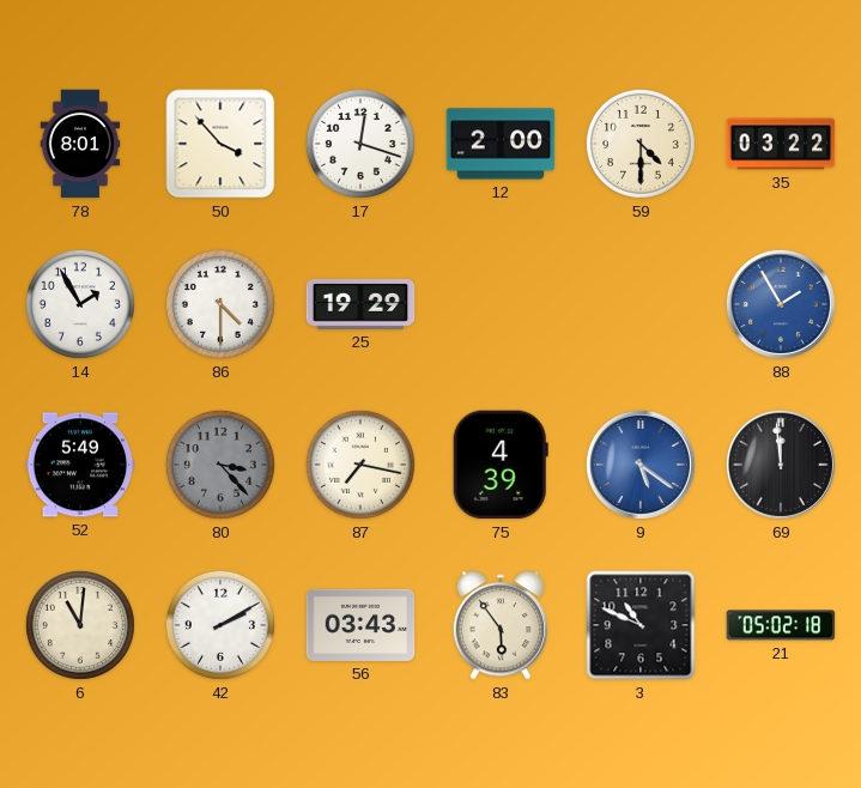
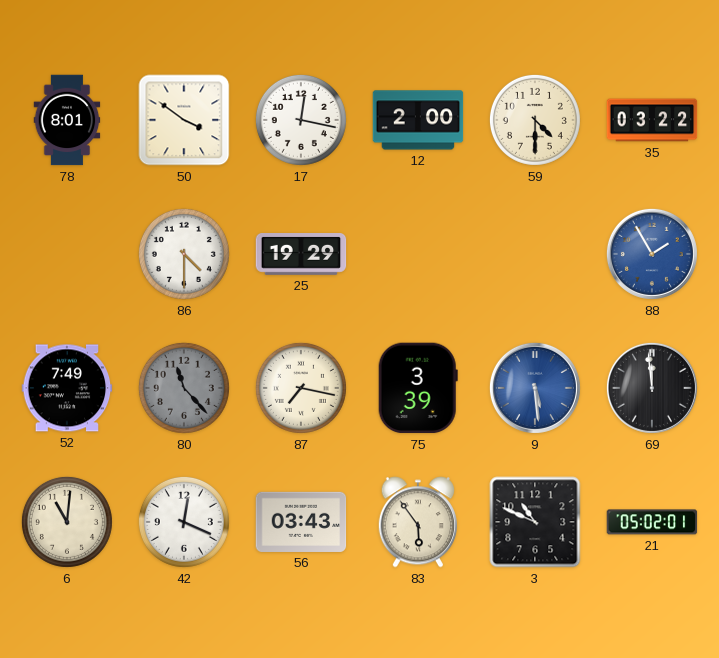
50: 3:53 -> 3:51
17: 12:18 -> 12:17
14: 1:55 -> none
52: 5:49 -> 7:49
80: 3:23 -> 11:23
75: 4:39 -> 3:39
9: 5:21 -> 5:29
42: 2:10 -> 12:19
21: 05:02:18 -> 05:02:01
